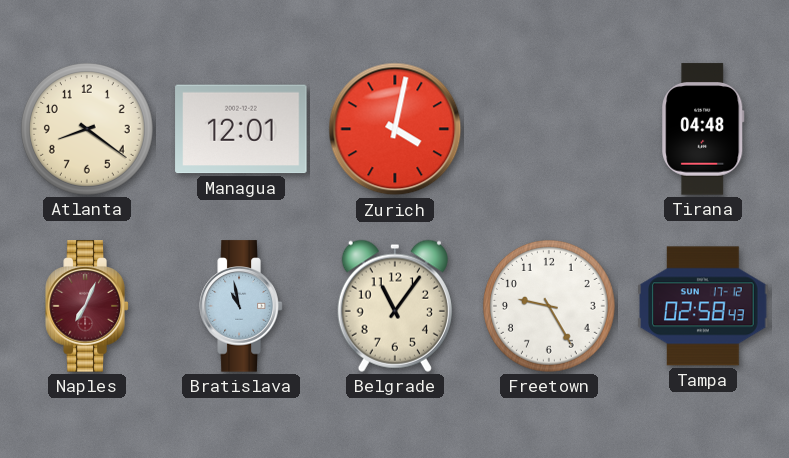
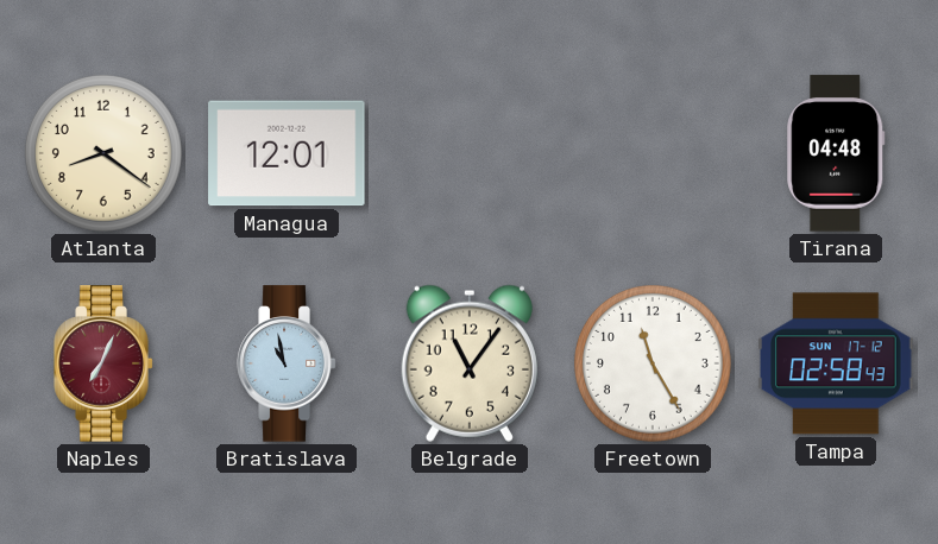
Zurich: 4:02 -> none
Freetown: 9:25 -> 11:25
